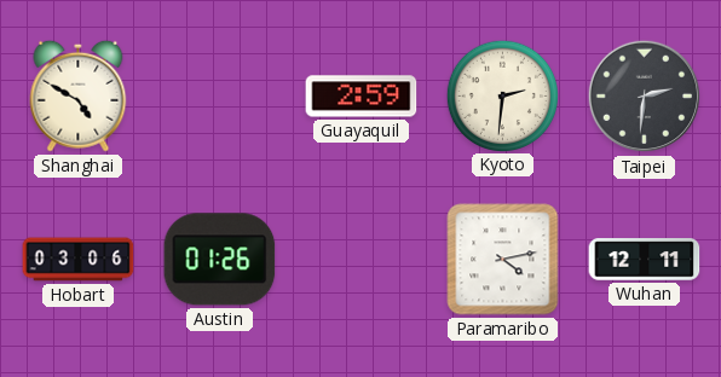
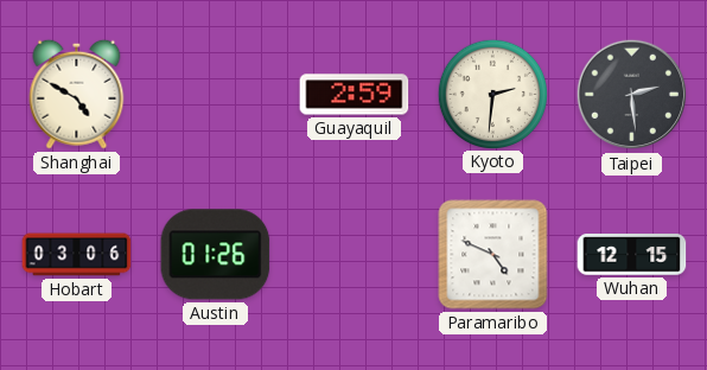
Taipei: 2:31 -> 2:29
Paramaribo: 4:13 -> 4:49
Wuhan: 12:11 -> 12:15
